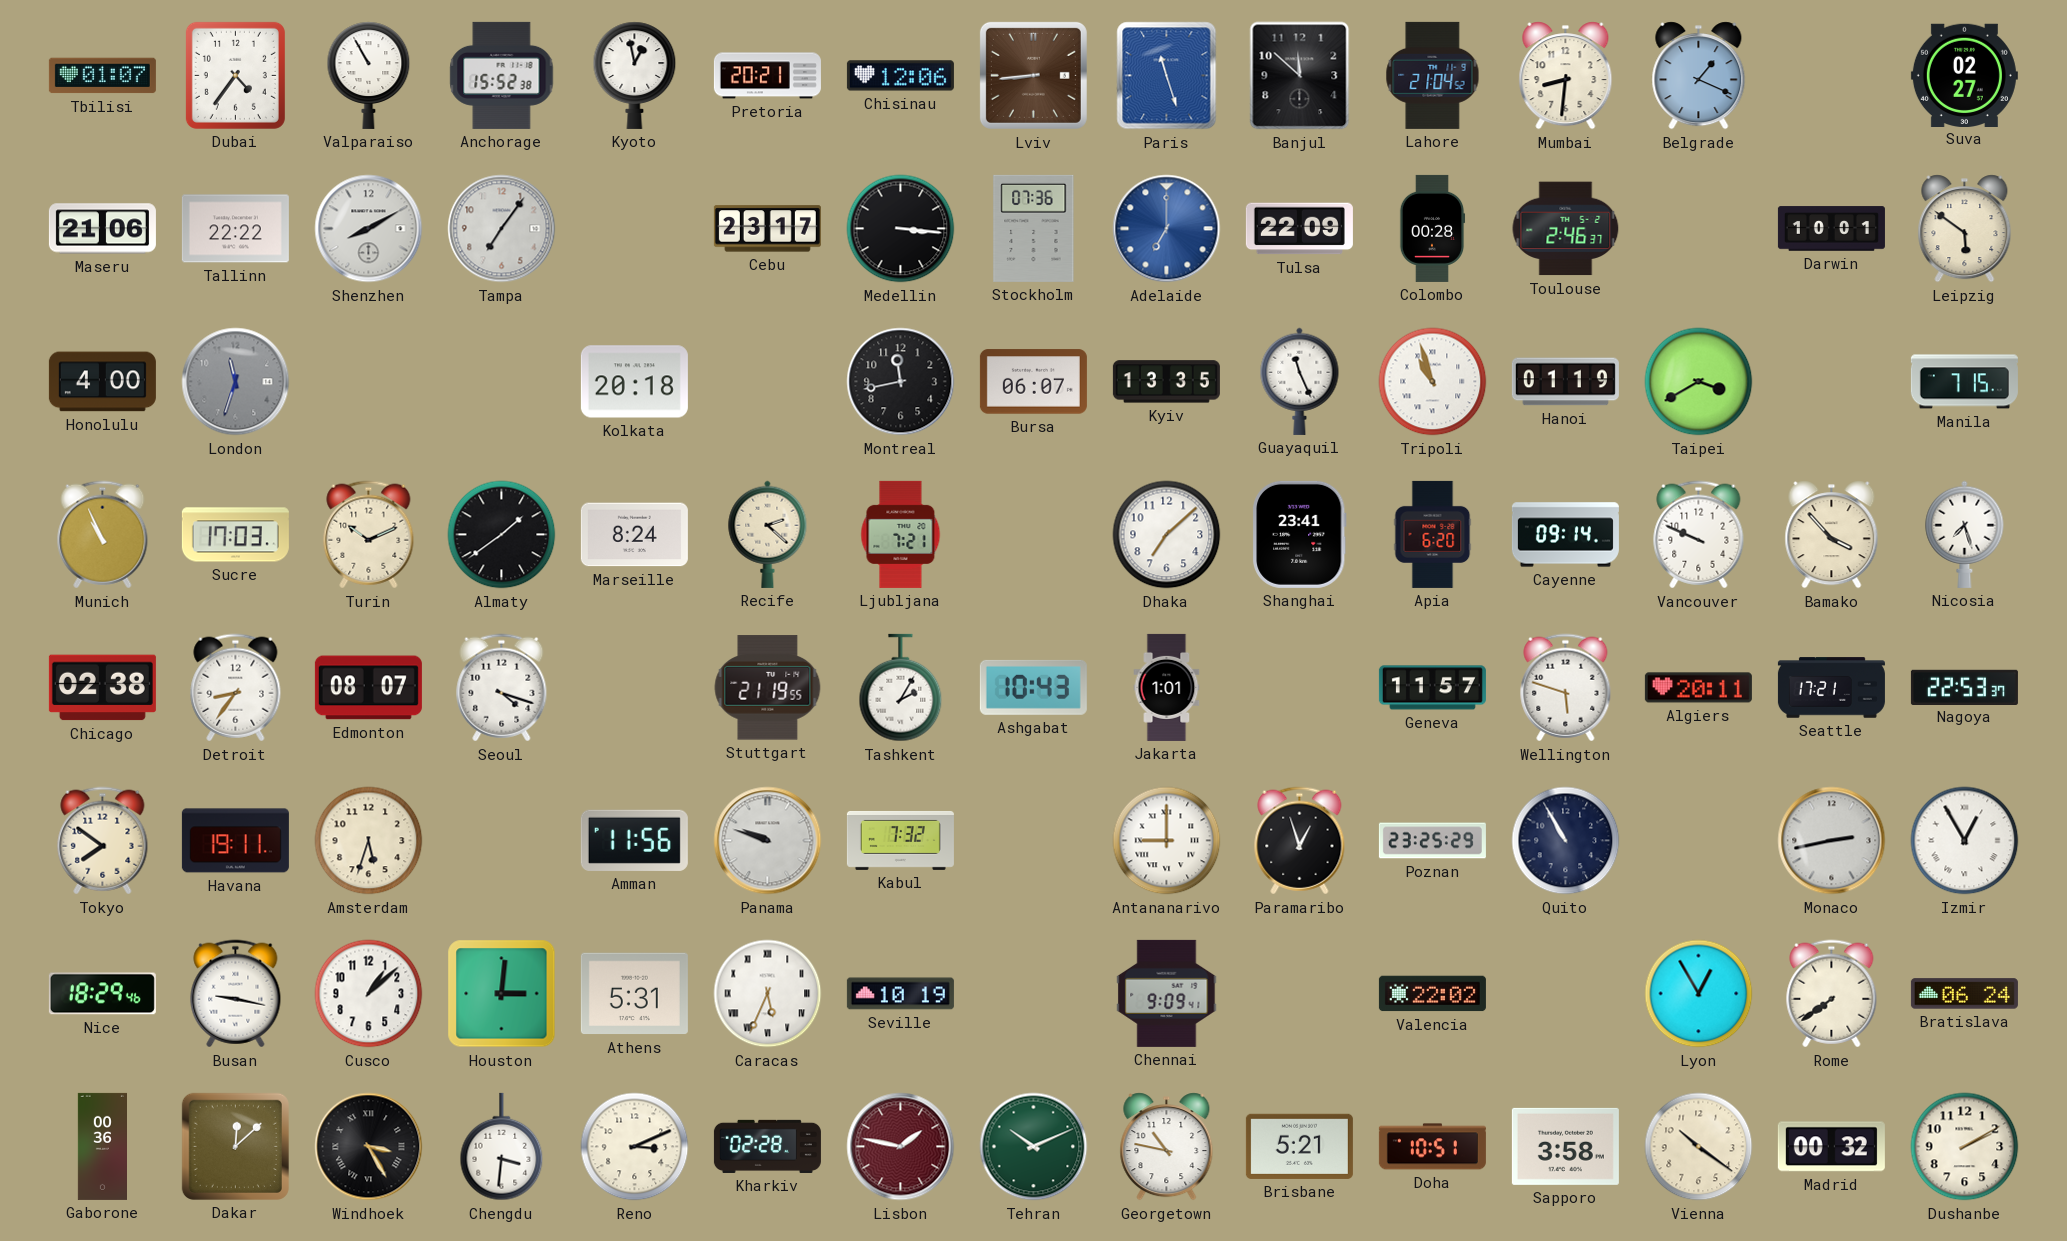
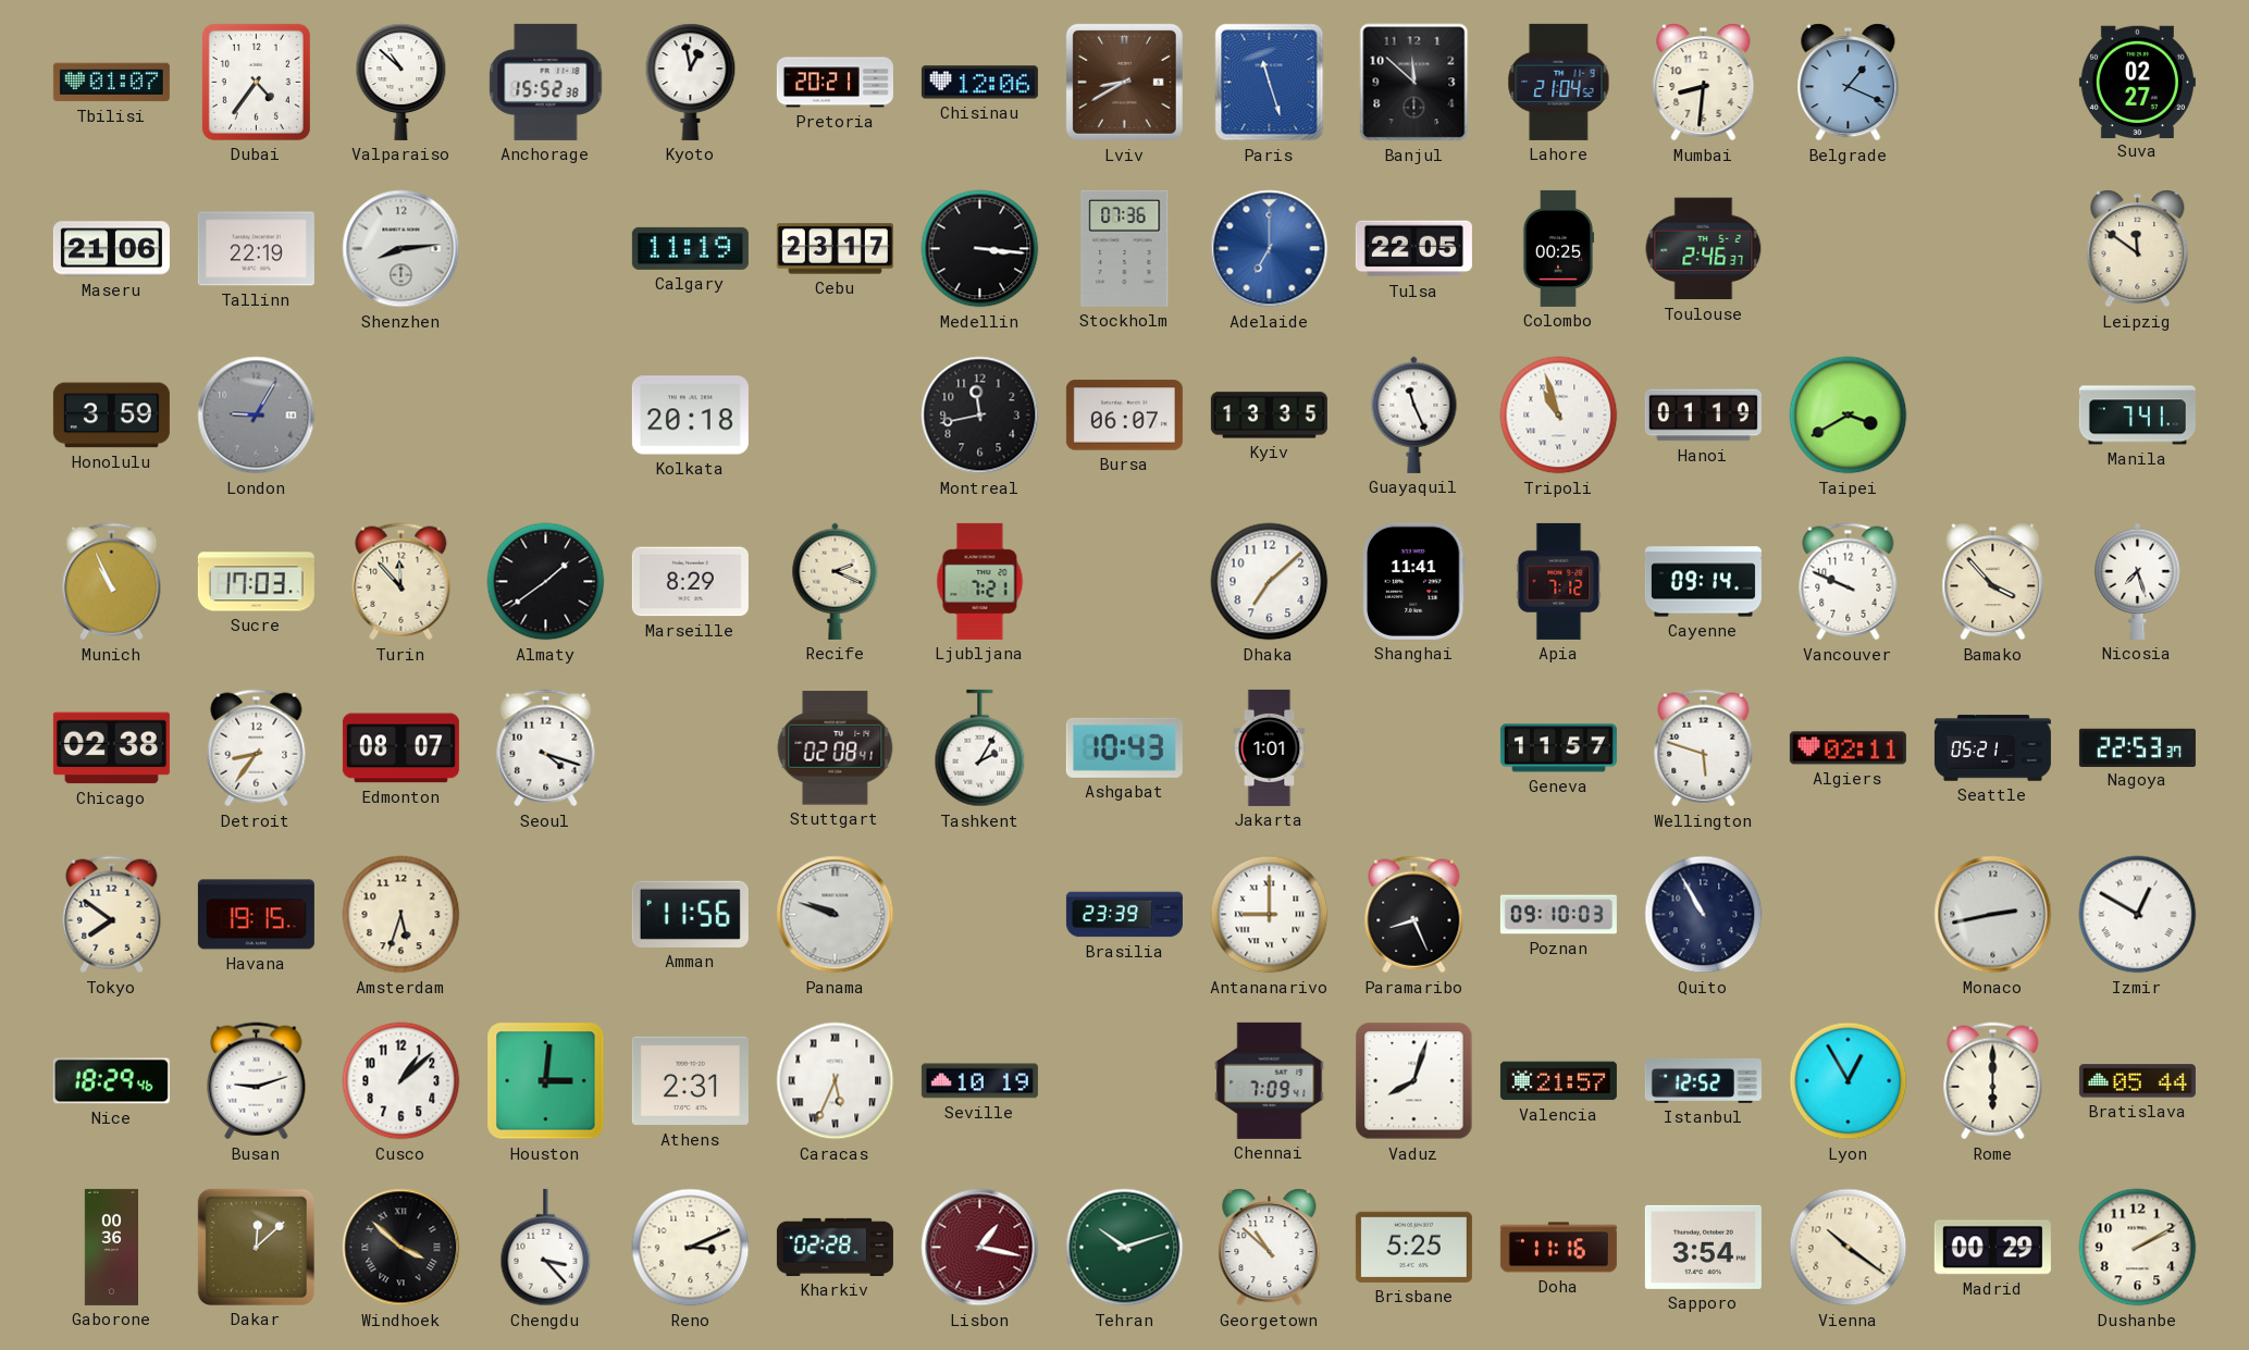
Valparaiso: 10:55 -> 10:52
Lviv: 8:44 -> 8:40
Tallinn: 22:22 -> 22:19
Shenzhen: 8:10 -> 8:14
Tampa: 7:06 -> none
Calgary: none -> 11:19
Tulsa: 22:09 -> 22:05
Colombo: 00:28 -> 00:25
Darwin: 10:01 -> none
Leipzig: 5:51 -> 11:51
Honolulu: 4:00 -> 3:59
London: 11:33 -> 9:05
Manila: 7:15 -> 7:41
Turin: 10:11 -> 11:53
Marseille: 8:24 -> 8:29
Recife: 2:22 -> 2:19
Shanghai: 23:41 -> 11:41
Apia: 6:20 -> 7:12
Stuttgart: 21:19 -> 02:08
Algiers: 20:11 -> 02:11
Seattle: 17:21 -> 05:21
Havana: 19:11 -> 19:15
Kabul: 7:32 -> none
Brasilia: none -> 23:39
Paramaribo: 12:57 -> 8:26
Poznan: 23:25 -> 09:10
Izmir: 12:55 -> 12:50
Busan: 9:17 -> 9:12
Athens: 5:31 -> 2:31
Chennai: 9:09 -> 7:09
Vaduz: none -> 8:03
Valencia: 22:02 -> 21:57
Istanbul: none -> 12:52
Rome: 7:39 -> 6:00
Bratislava: 06:24 -> 05:44
Windhoek: 3:25 -> 3:52
Chengdu: 3:31 -> 3:23
Lisbon: 1:47 -> 1:17
Tehran: 10:11 -> 10:12
Georgetown: 10:47 -> 10:52
Brisbane: 5:21 -> 5:25
Doha: 10:51 -> 11:16
Sapporo: 3:58 -> 3:54
Madrid: 00:32 -> 00:29
